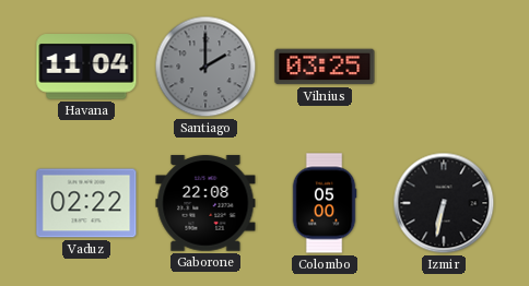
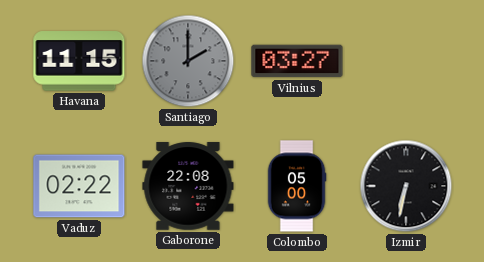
Havana: 11:04 -> 11:15
Vilnius: 03:25 -> 03:27
